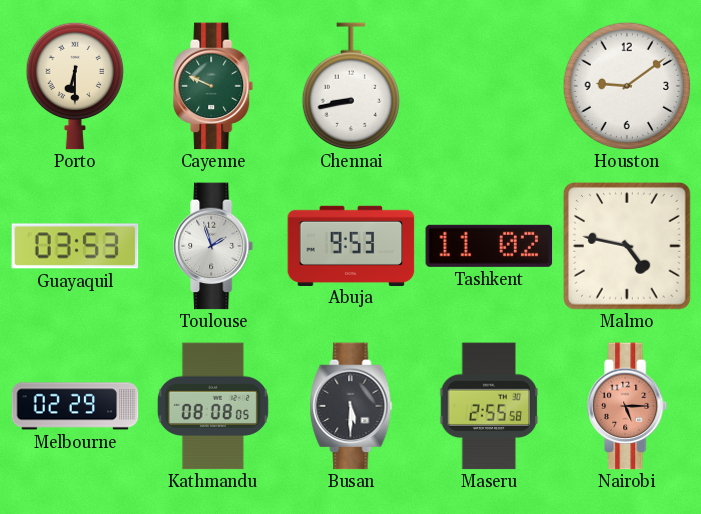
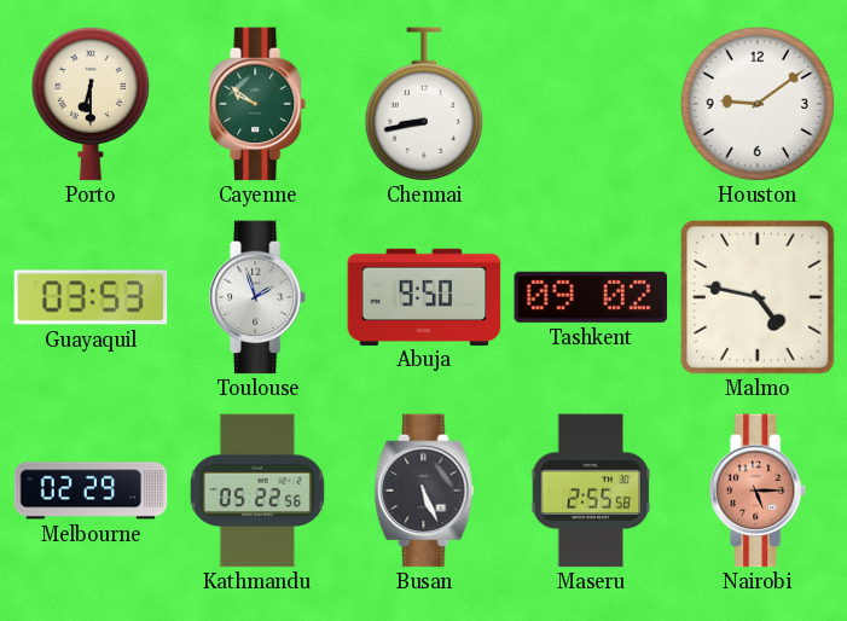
Cayenne: 9:49 -> 9:51
Abuja: 9:53 -> 9:50
Tashkent: 11:02 -> 09:02
Kathmandu: 08:08 -> 05:22
Busan: 5:30 -> 5:26
